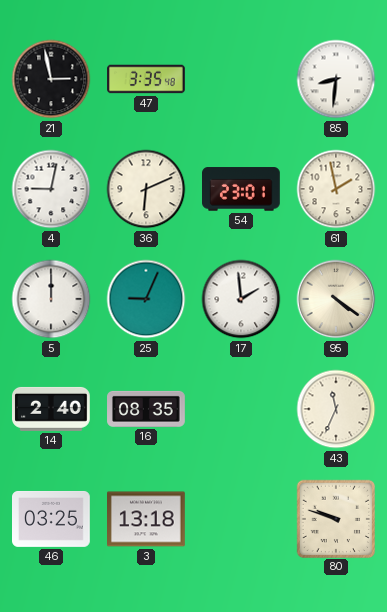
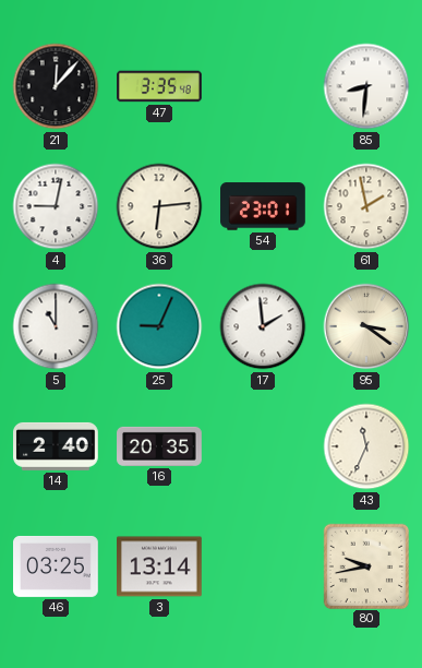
21: 2:58 -> 12:07
36: 6:11 -> 6:14
5: 12:00 -> 11:00
95: 4:21 -> 3:21
16: 08:35 -> 20:35
3: 13:18 -> 13:14
80: 9:48 -> 9:43
